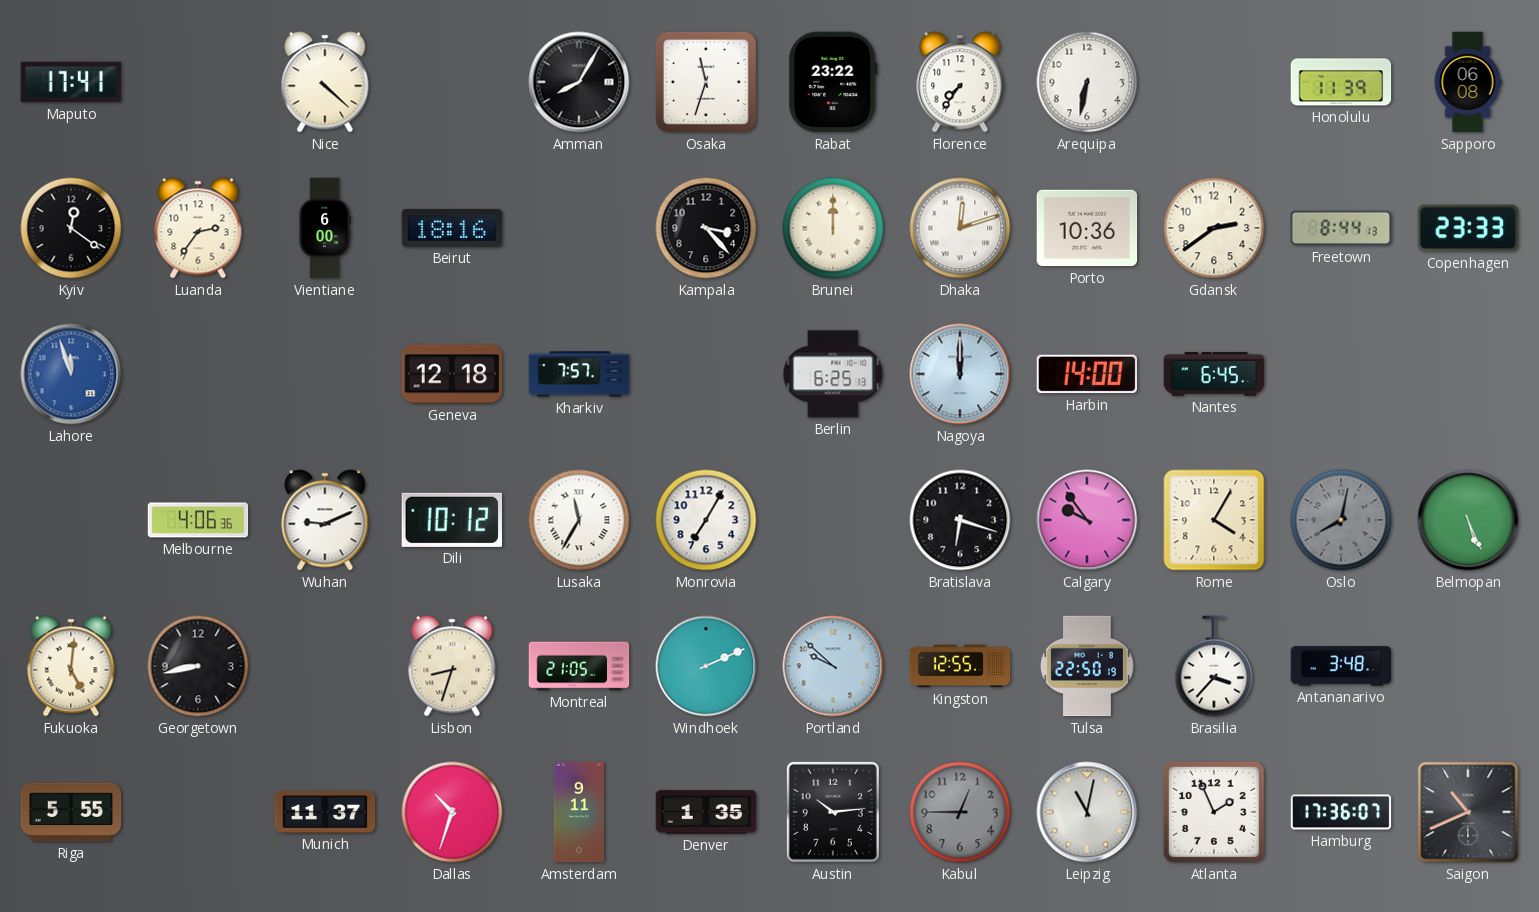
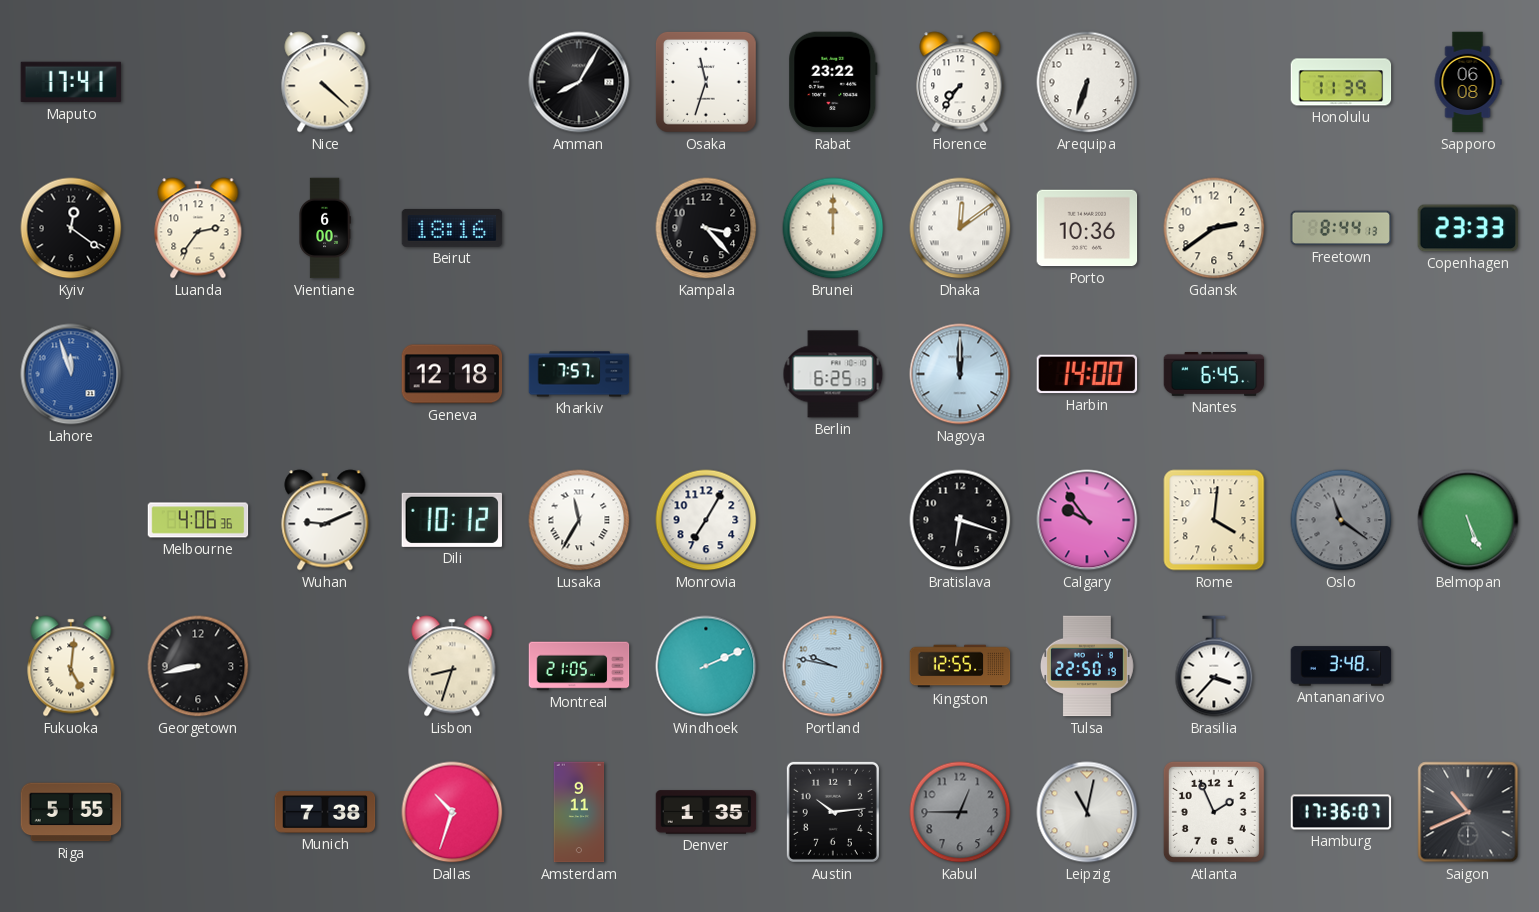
Arequipa: 6:32 -> 6:33
Dhaka: 12:12 -> 12:09
Rome: 4:05 -> 4:01
Oslo: 8:02 -> 11:21
Portland: 9:52 -> 9:47
Munich: 11:37 -> 7:38
